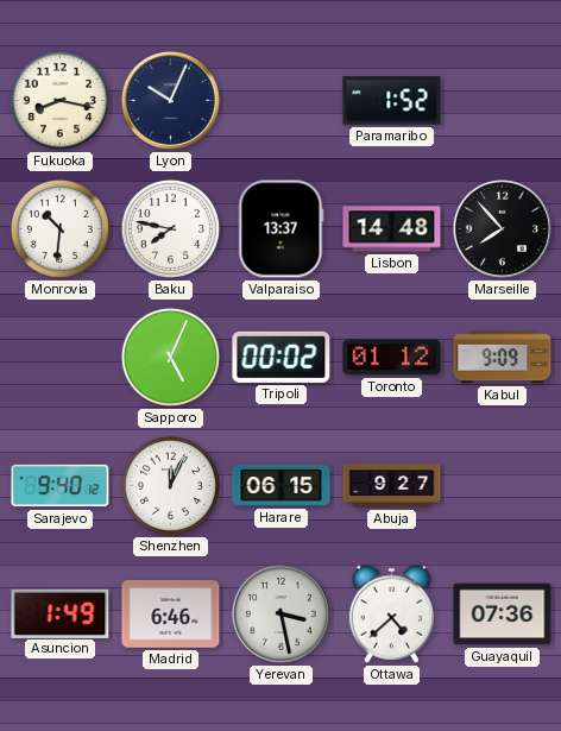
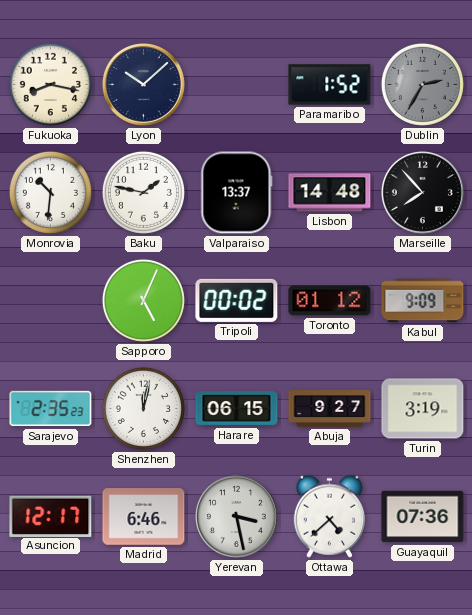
Lyon: 10:04 -> 10:08
Dublin: none -> 2:35
Baku: 7:47 -> 1:47
Sarajevo: 9:40 -> 2:35
Shenzhen: 12:04 -> 12:02
Turin: none -> 3:19
Asuncion: 1:49 -> 12:17
